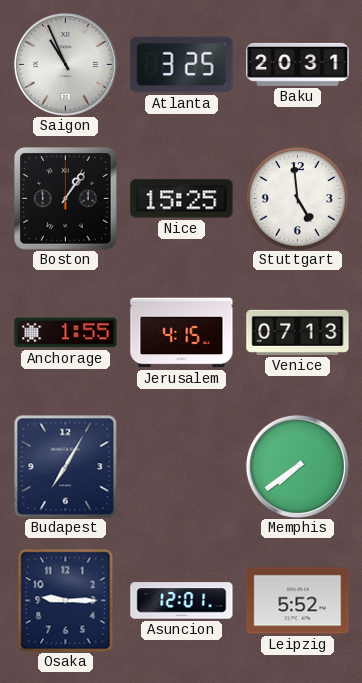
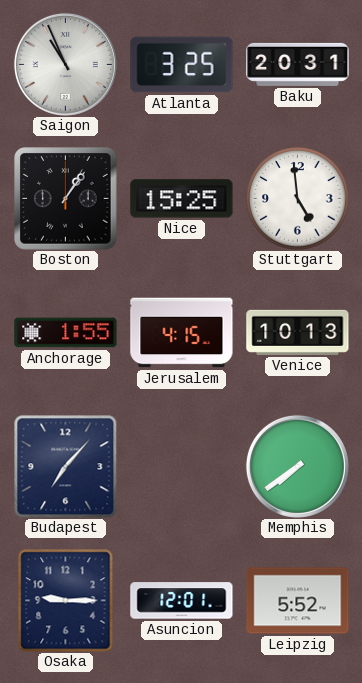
Venice: 07:13 -> 10:13
Budapest: 7:05 -> 7:07
